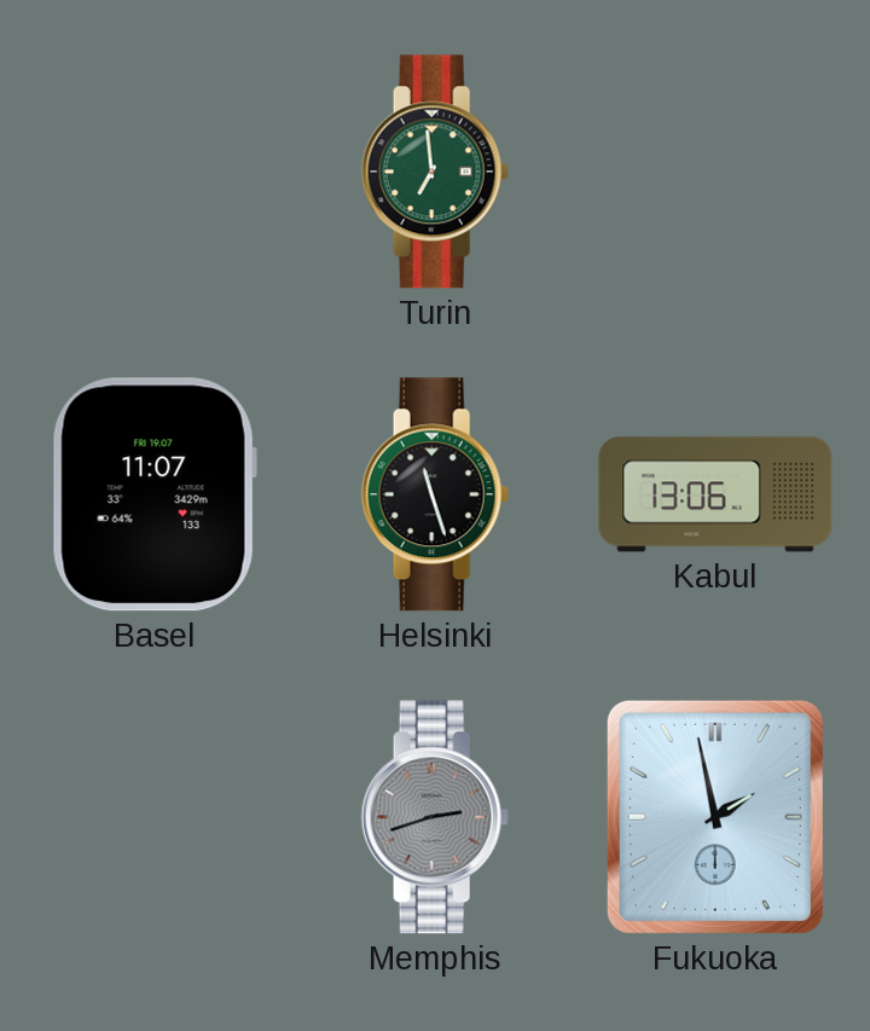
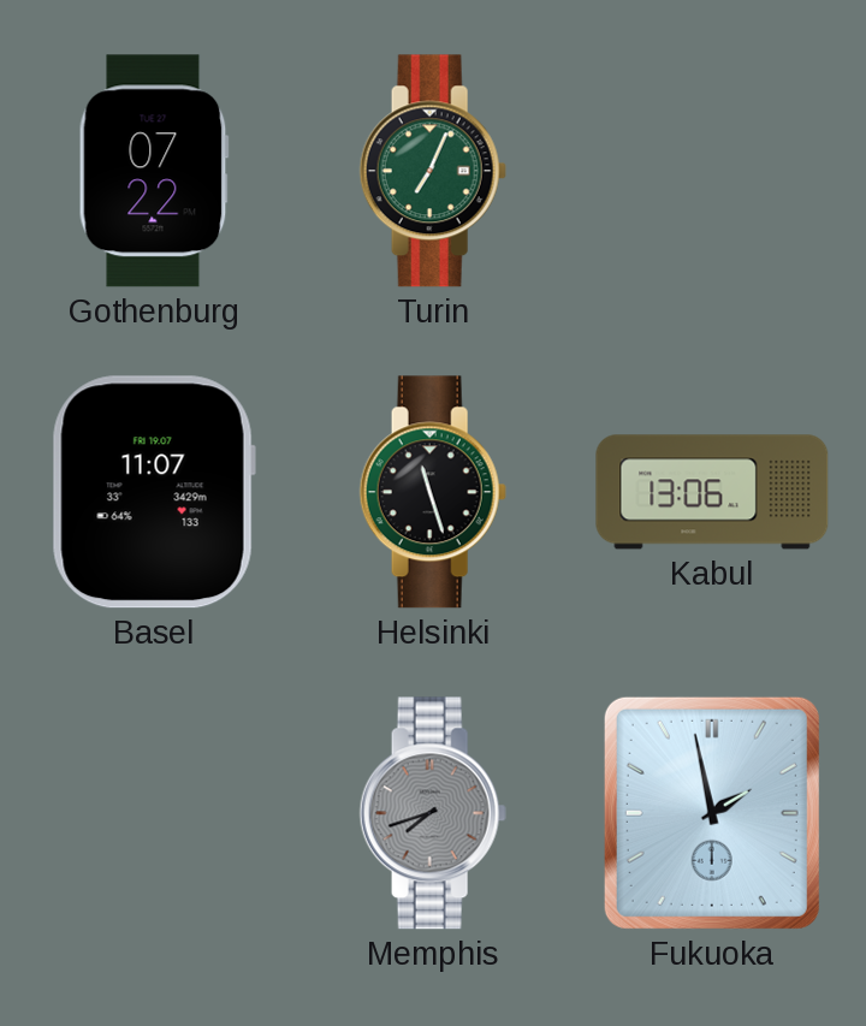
Gothenburg: none -> 07:22
Turin: 6:59 -> 7:04
Memphis: 2:42 -> 7:42
